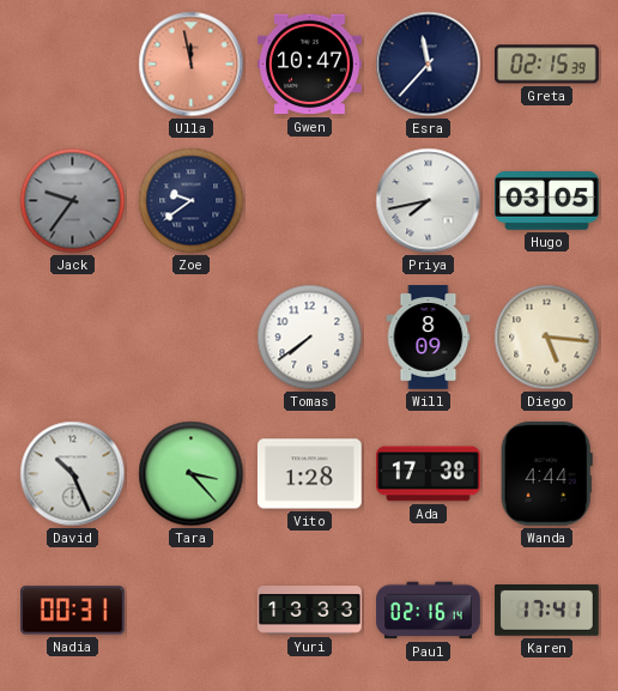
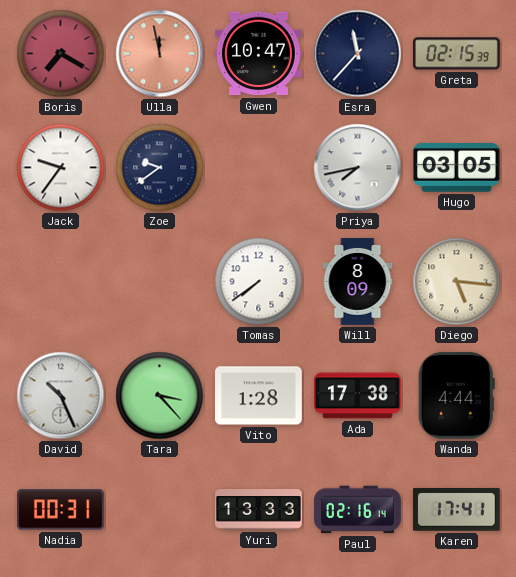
Boris: none -> 7:20
Jack dial: grey -> white
